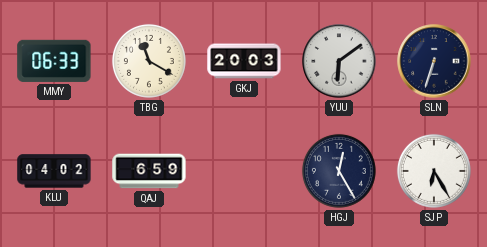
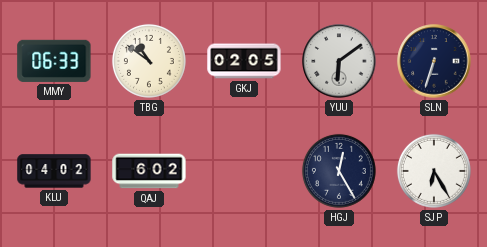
TBG: 11:20 -> 10:51
GKJ: 20:03 -> 02:05
QAJ: 6:59 -> 6:02
